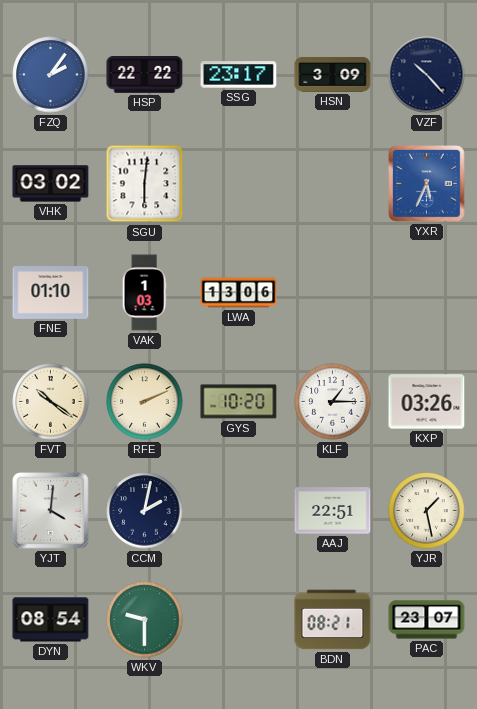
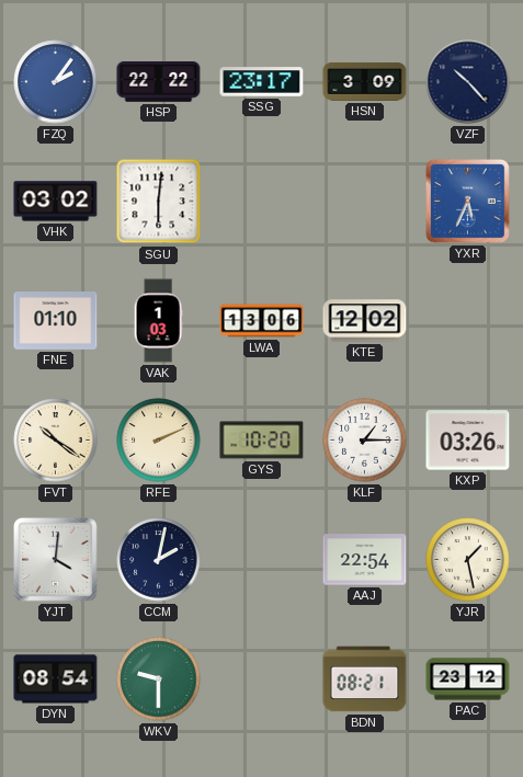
KTE: none -> 12:02
AAJ: 22:51 -> 22:54
PAC: 23:07 -> 23:12
